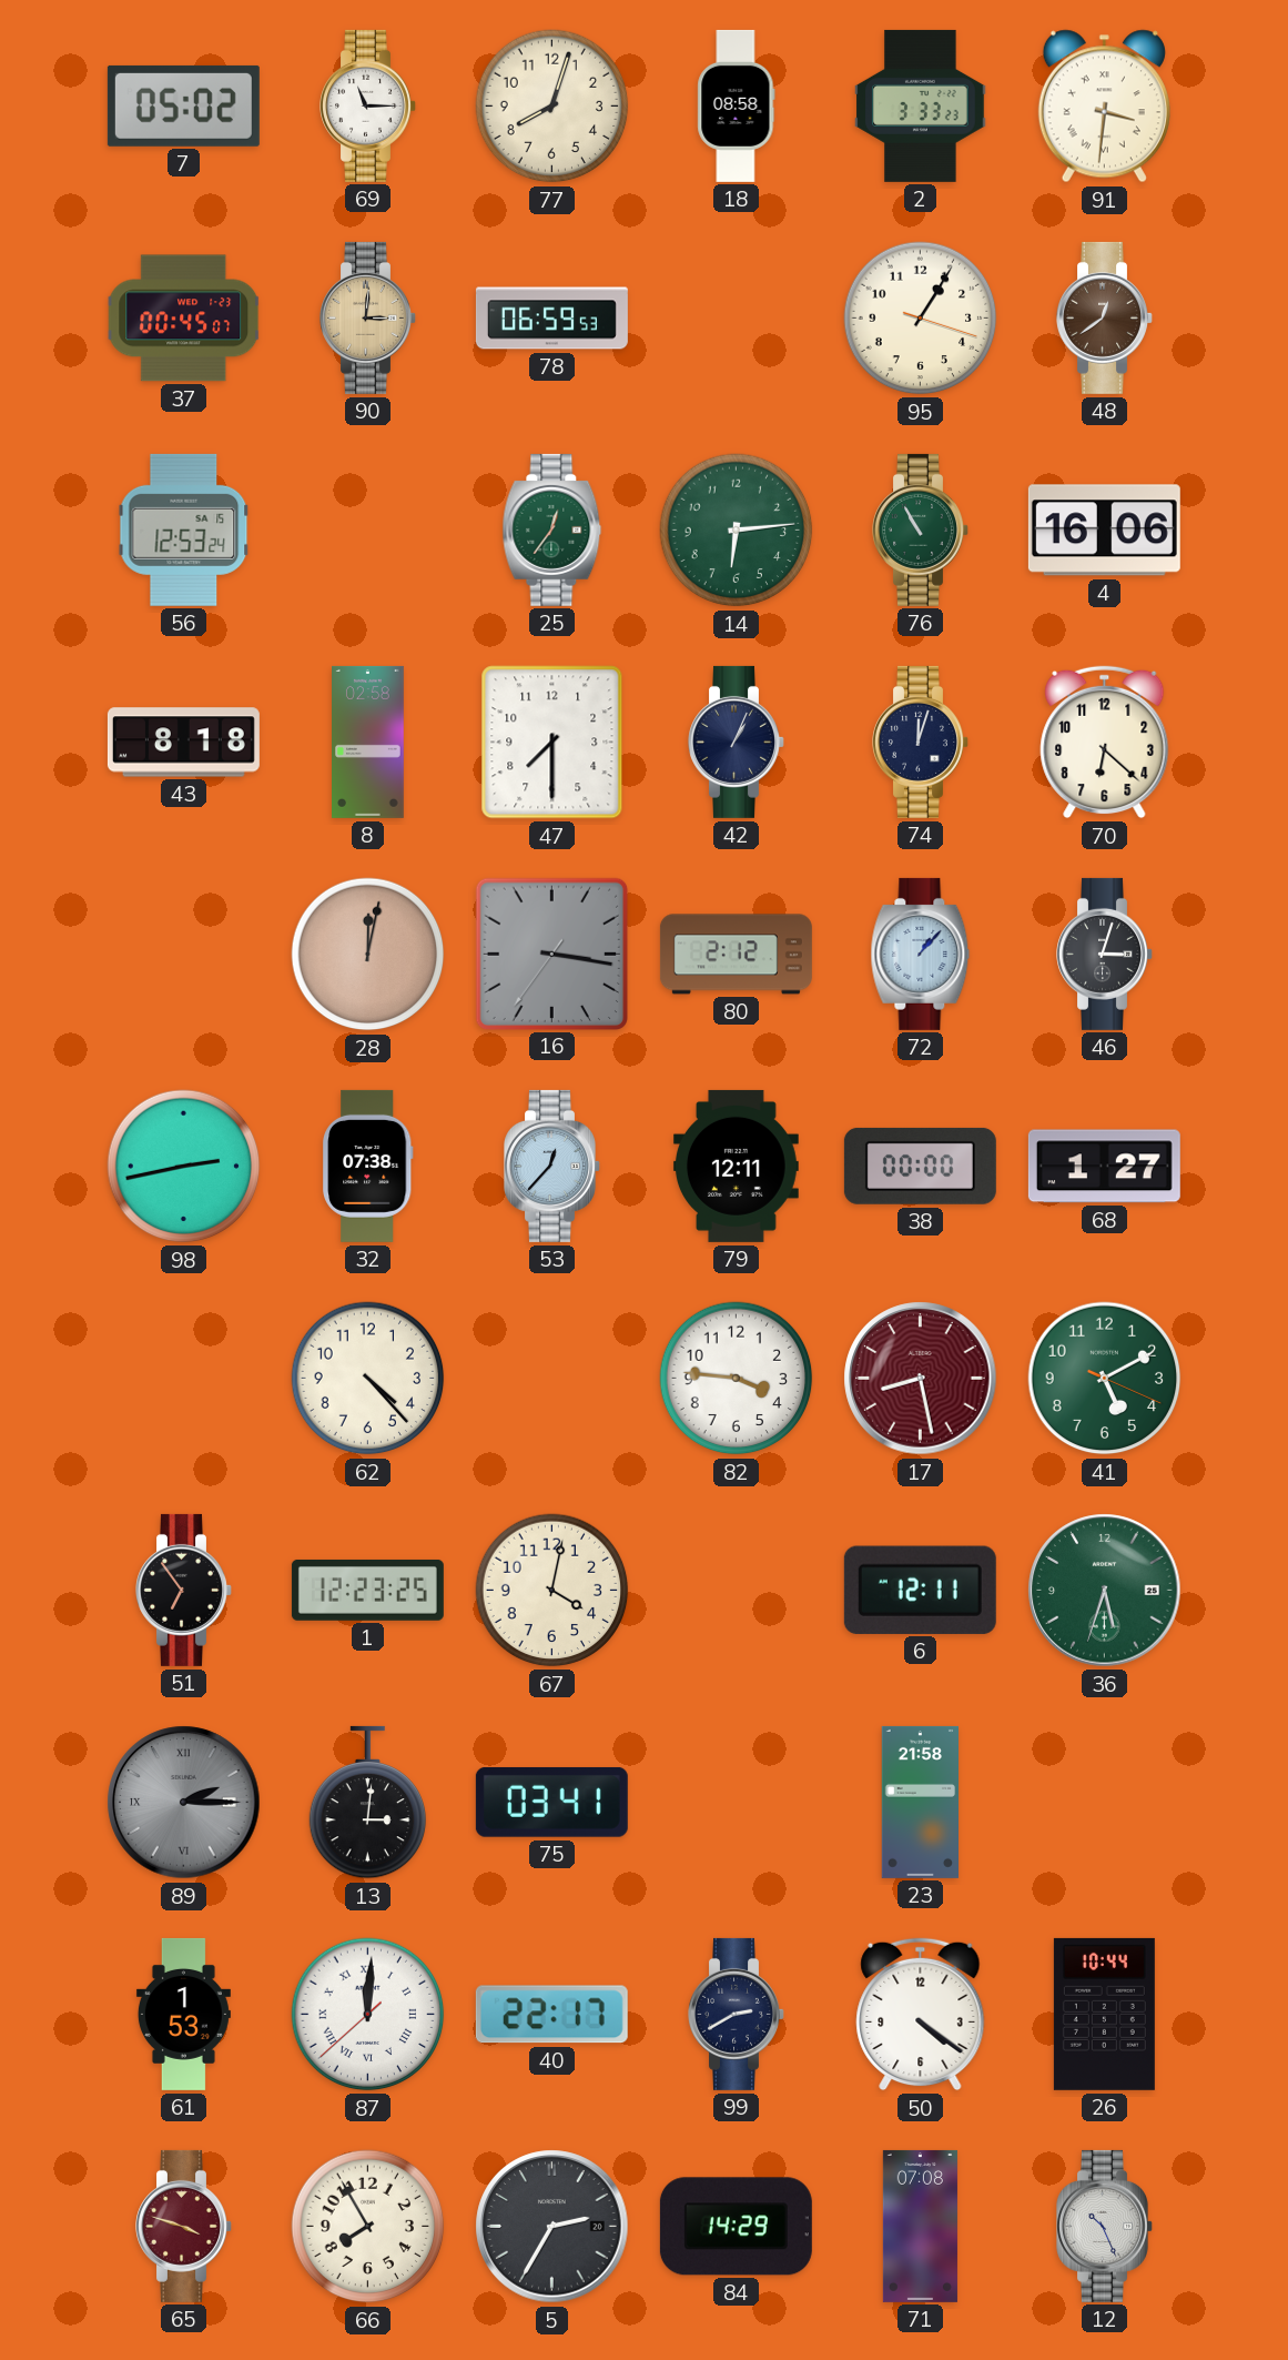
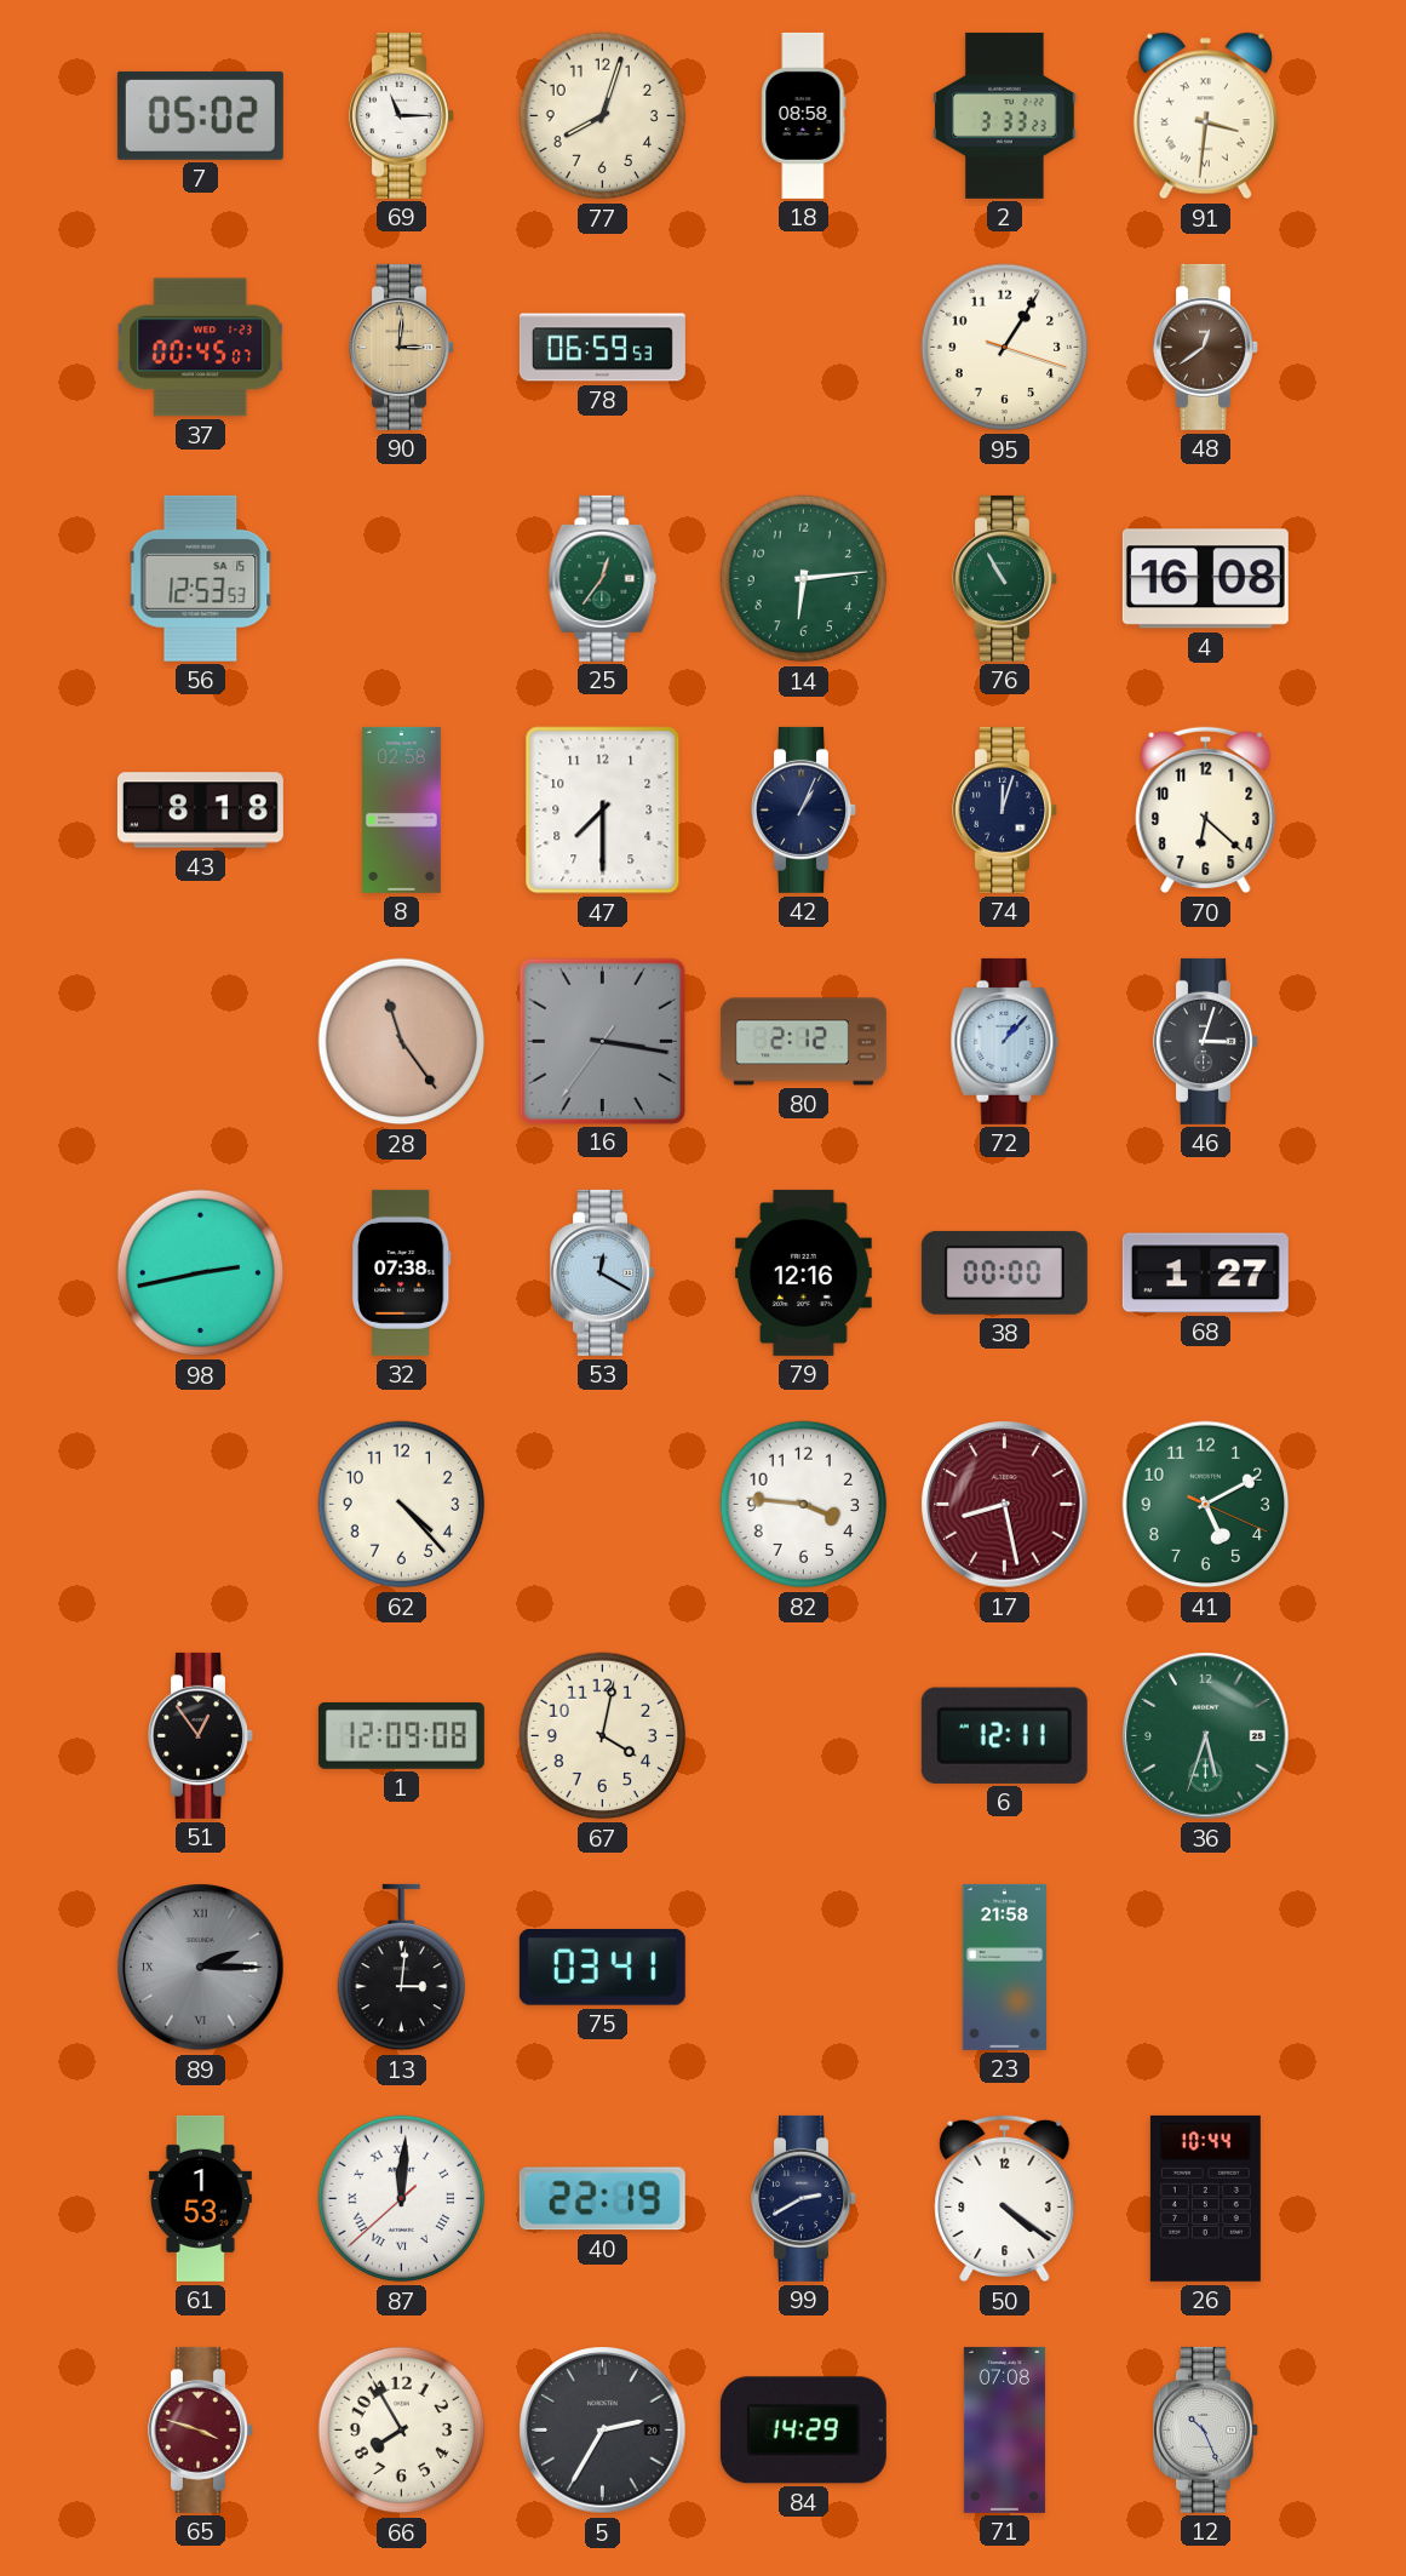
56: 12:53:24 -> 12:53:53
4: 16:06 -> 16:08
28: 12:02 -> 11:24
53: 12:37 -> 12:20
79: 12:11 -> 12:16
51: 6:54 -> 12:54
1: 12:23 -> 12:09
40: 22:17 -> 22:19
